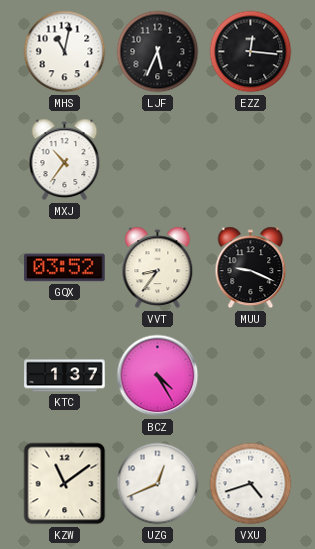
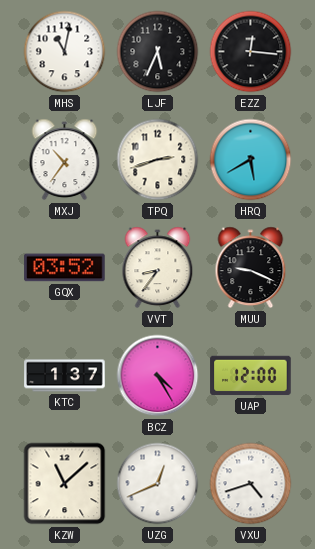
TPQ: none -> 2:42
HRQ: none -> 5:40
UAP: none -> 12:00
KZW: 11:09 -> 11:08
